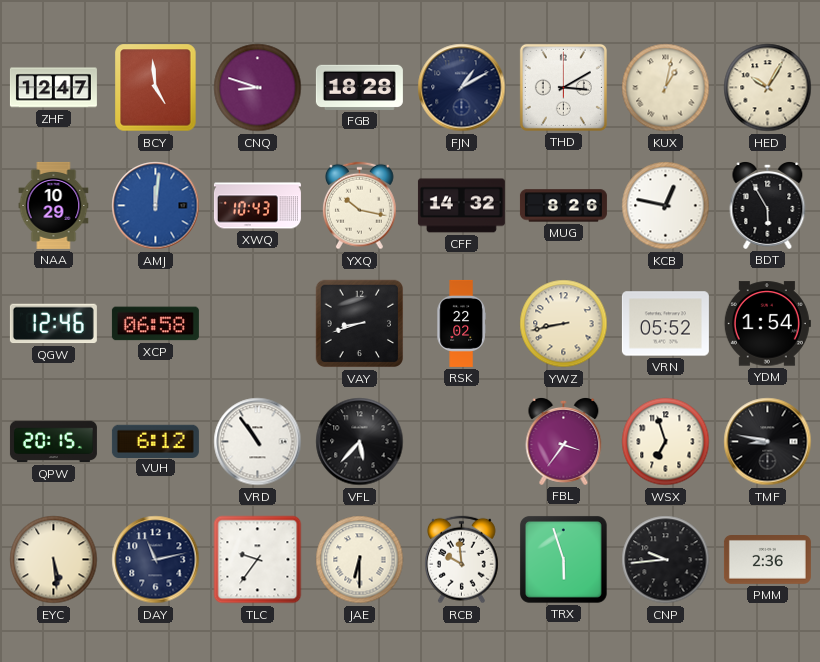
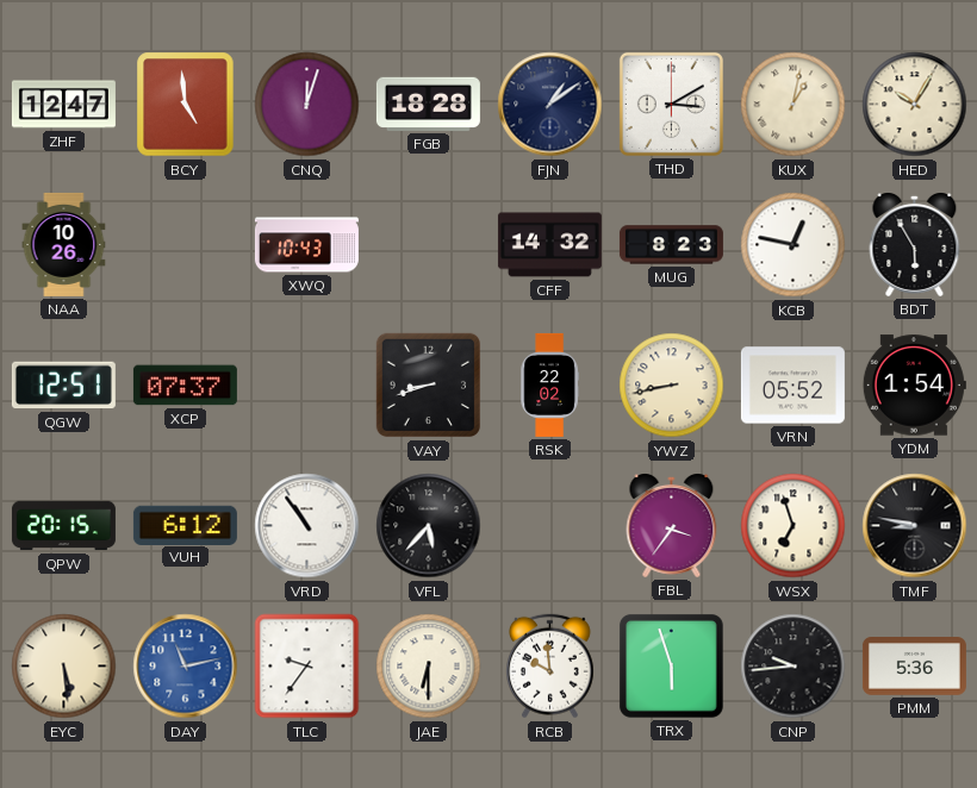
CNQ: 8:48 -> 12:03
FJN: 1:10 -> 1:09
NAA: 10:29 -> 10:26
AMJ: 12:01 -> none
YXQ: 10:17 -> none
MUG: 8:26 -> 8:23
QGW: 12:46 -> 12:51
XCP: 06:58 -> 07:37
DAY dial: navy -> blue
PMM: 2:36 -> 5:36
